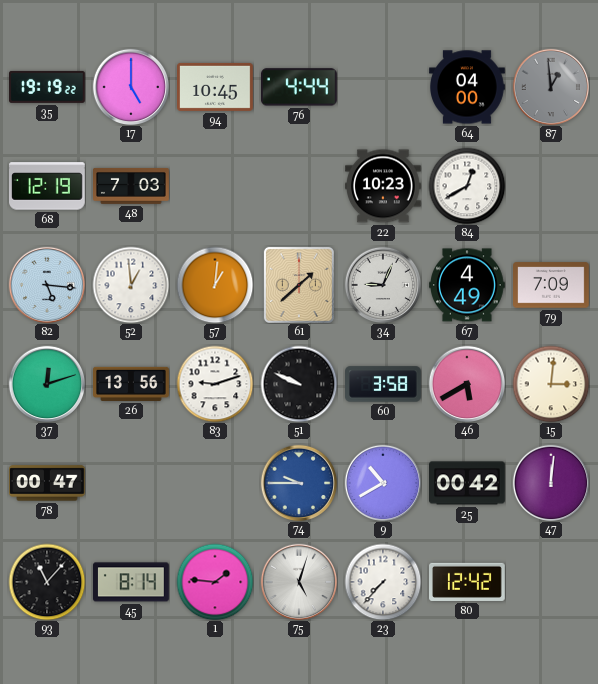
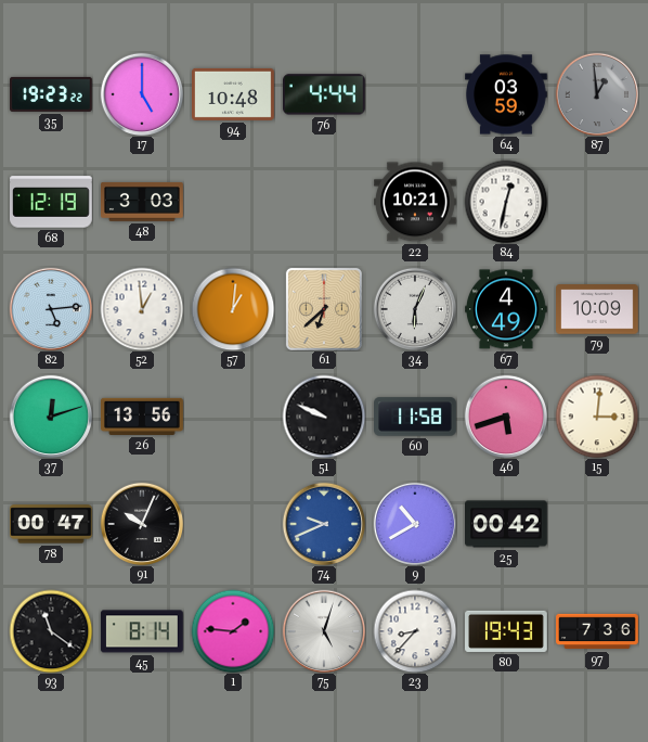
35: 19:19 -> 19:23
94: 10:45 -> 10:48
64: 04:00 -> 03:59
48: 7:03 -> 3:03
22: 10:23 -> 10:21
84: 12:40 -> 12:32
82: 5:16 -> 5:14
61: 1:38 -> 6:38
34: 9:04 -> 6:04
79: 7:09 -> 10:09
83: 9:12 -> none
60: 3:58 -> 11:58
46: 5:40 -> 5:42
91: none -> 10:04
74: 9:45 -> 9:41
47: 12:01 -> none
93: 11:07 -> 11:21
23: 7:37 -> 8:37
80: 12:42 -> 19:43
97: none -> 7:36
